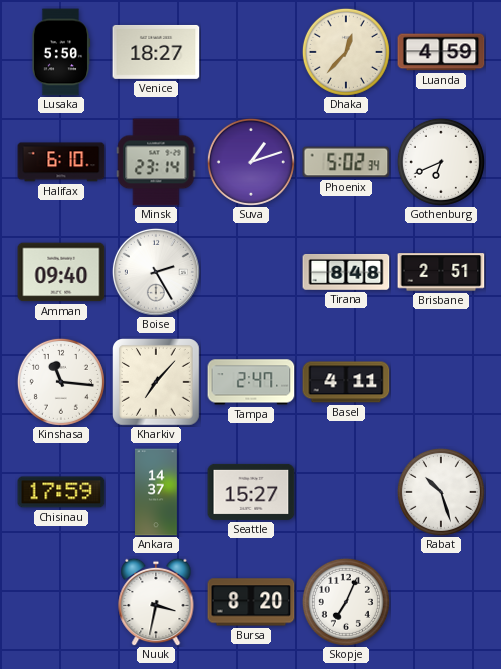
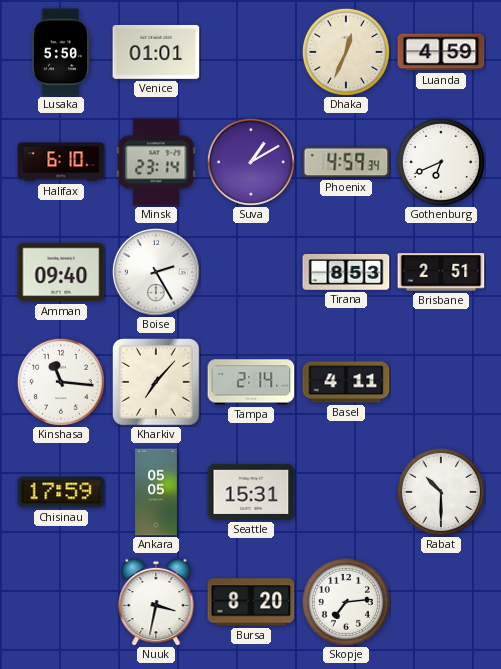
Venice: 18:27 -> 01:01
Dhaka: 12:37 -> 12:34
Suva: 1:12 -> 1:10
Phoenix: 5:02 -> 4:59
Tirana: 8:48 -> 8:53
Tampa: 2:47 -> 2:14
Ankara: 14:37 -> 05:05
Seattle: 15:27 -> 15:31
Rabat: 10:27 -> 10:30
Skopje: 7:04 -> 7:14
